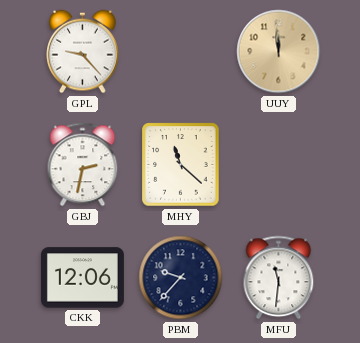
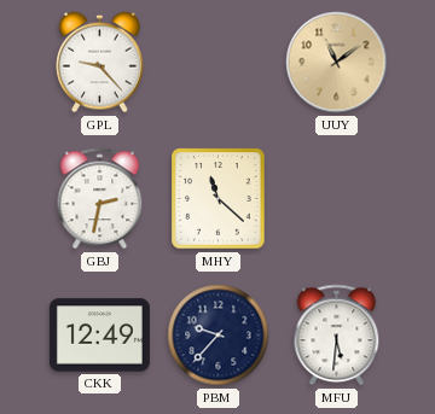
UUY: 11:59 -> 11:09
CKK: 12:06 -> 12:49
MFU: 11:31 -> 5:31
